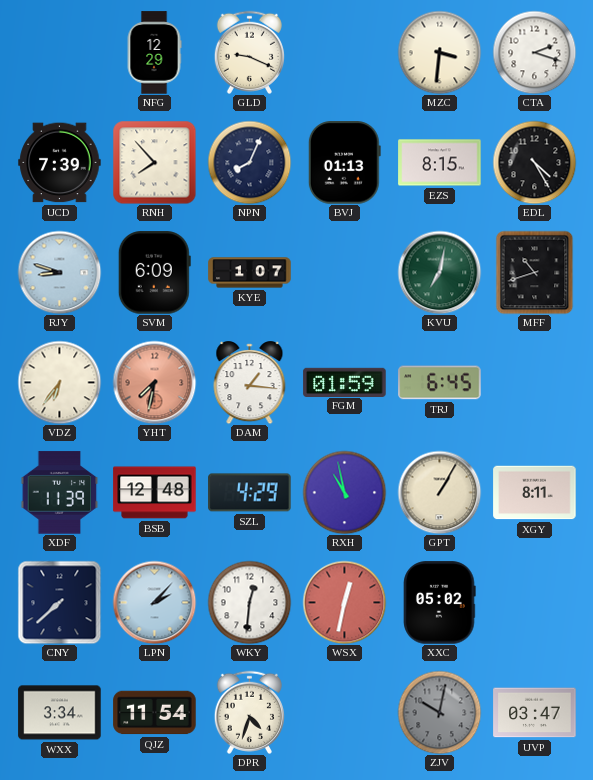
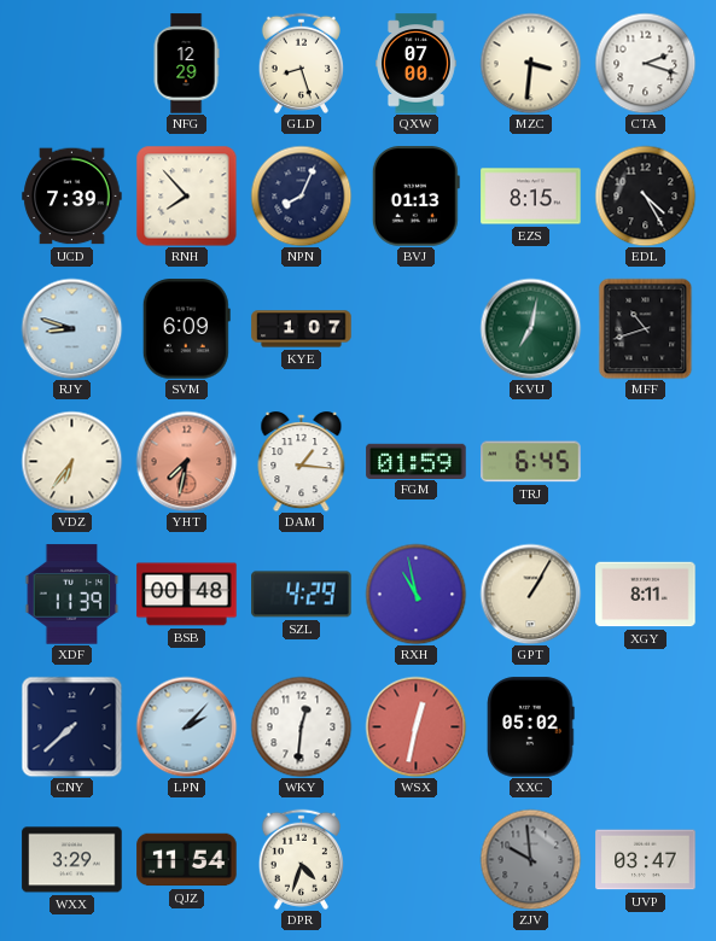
GLD: 9:19 -> 8:27
QXW: none -> 07:00
BSB: 12:48 -> 00:48
WXX: 3:34 -> 3:29
ZJV: 10:02 -> 9:59
